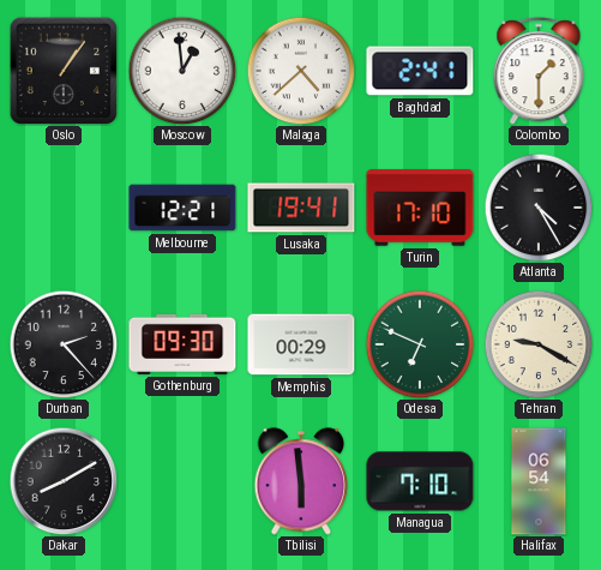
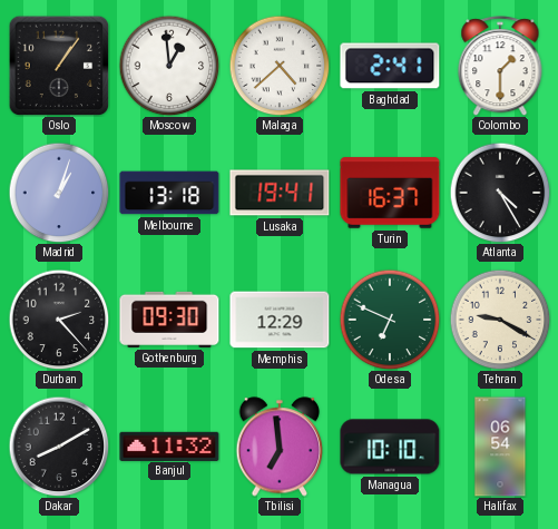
Madrid: none -> 1:03
Melbourne: 12:21 -> 13:18
Turin: 17:10 -> 16:37
Memphis: 00:29 -> 12:29
Banjul: none -> 11:32
Tbilisi: 5:59 -> 6:59
Managua: 7:10 -> 10:10
